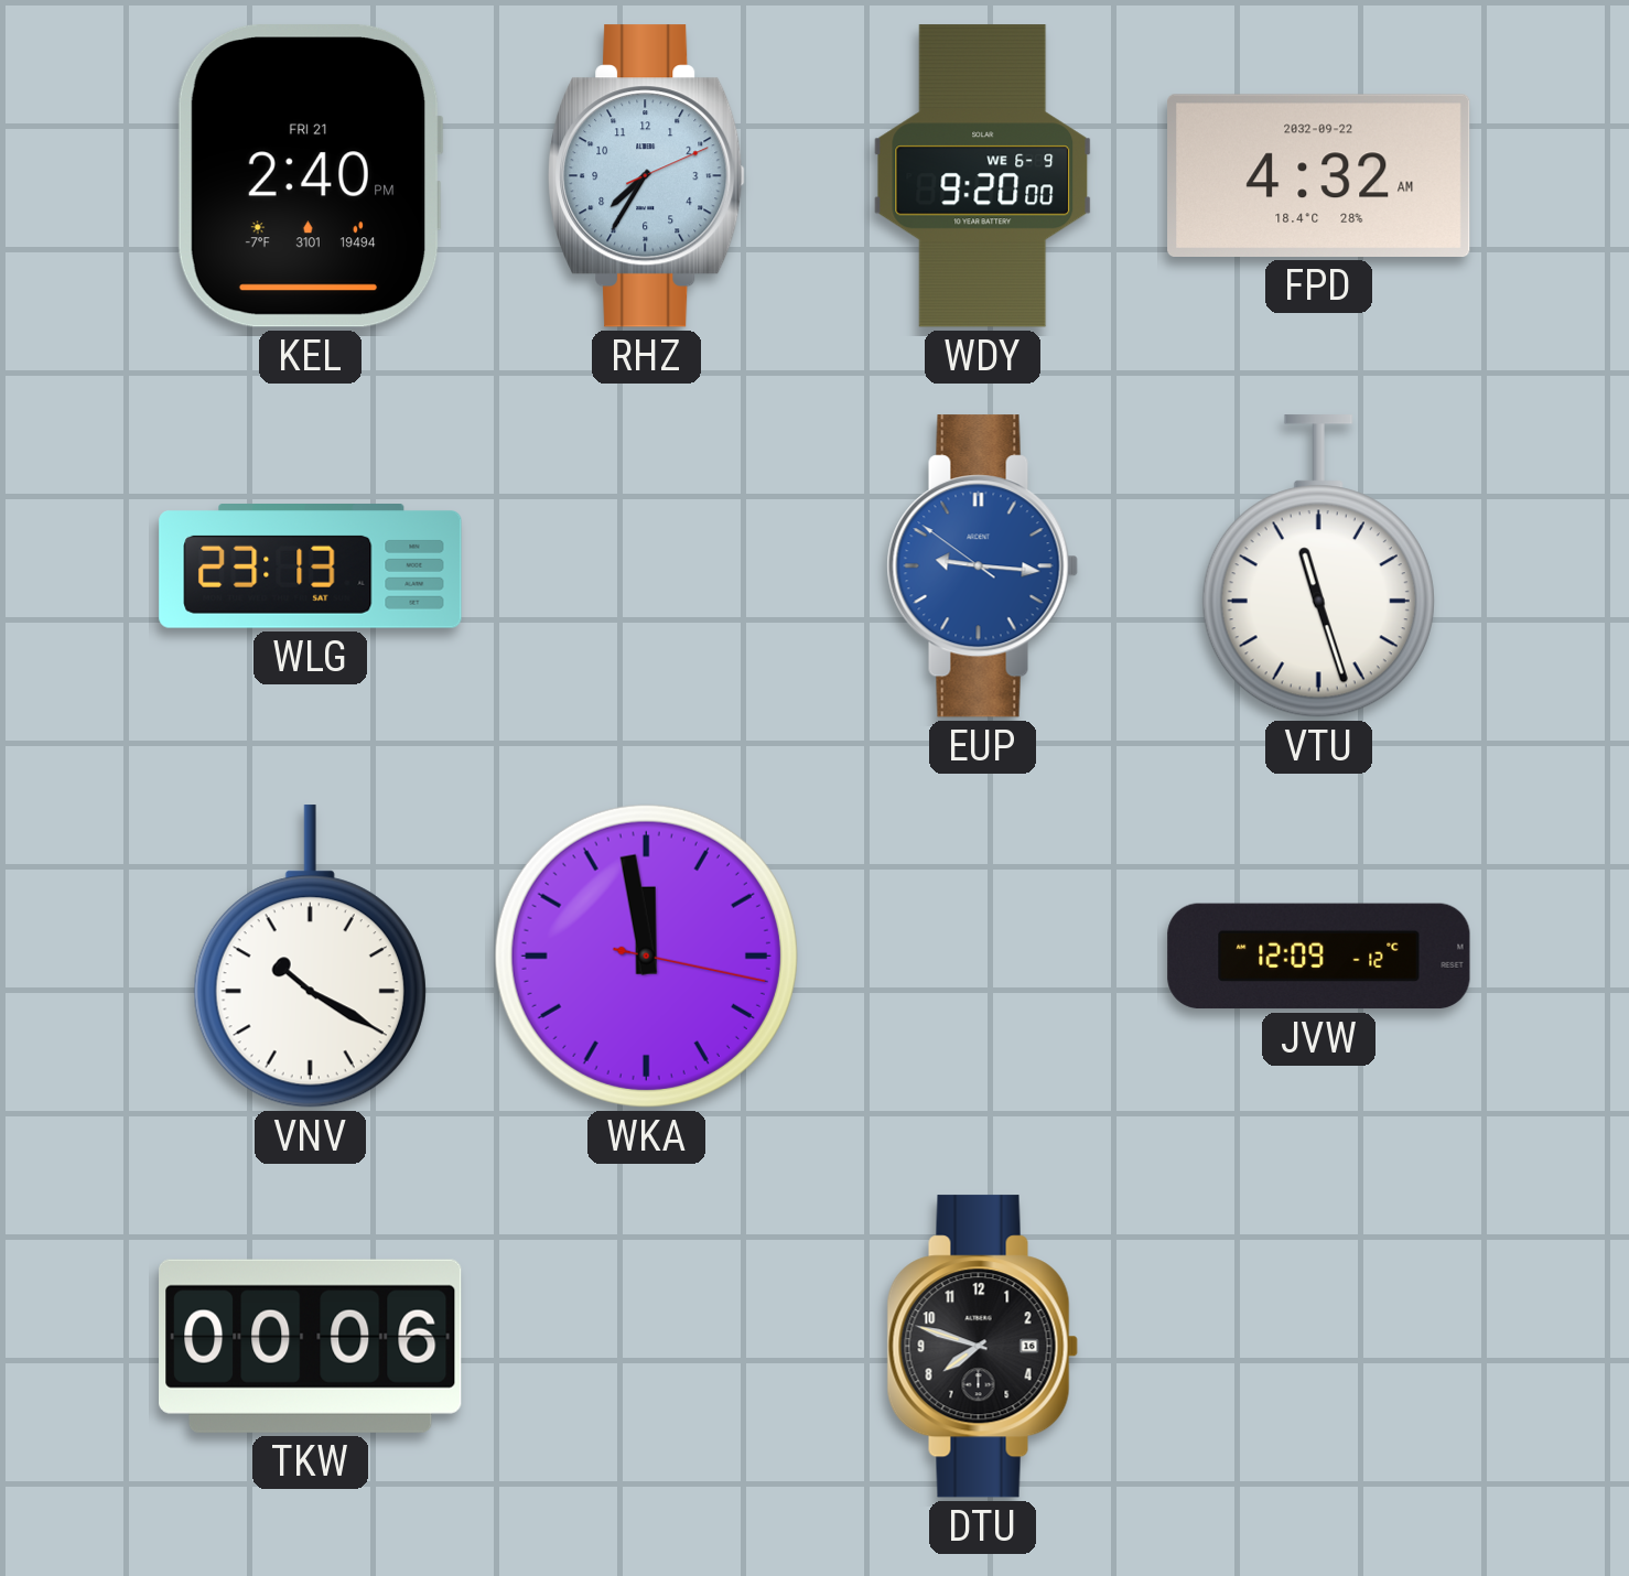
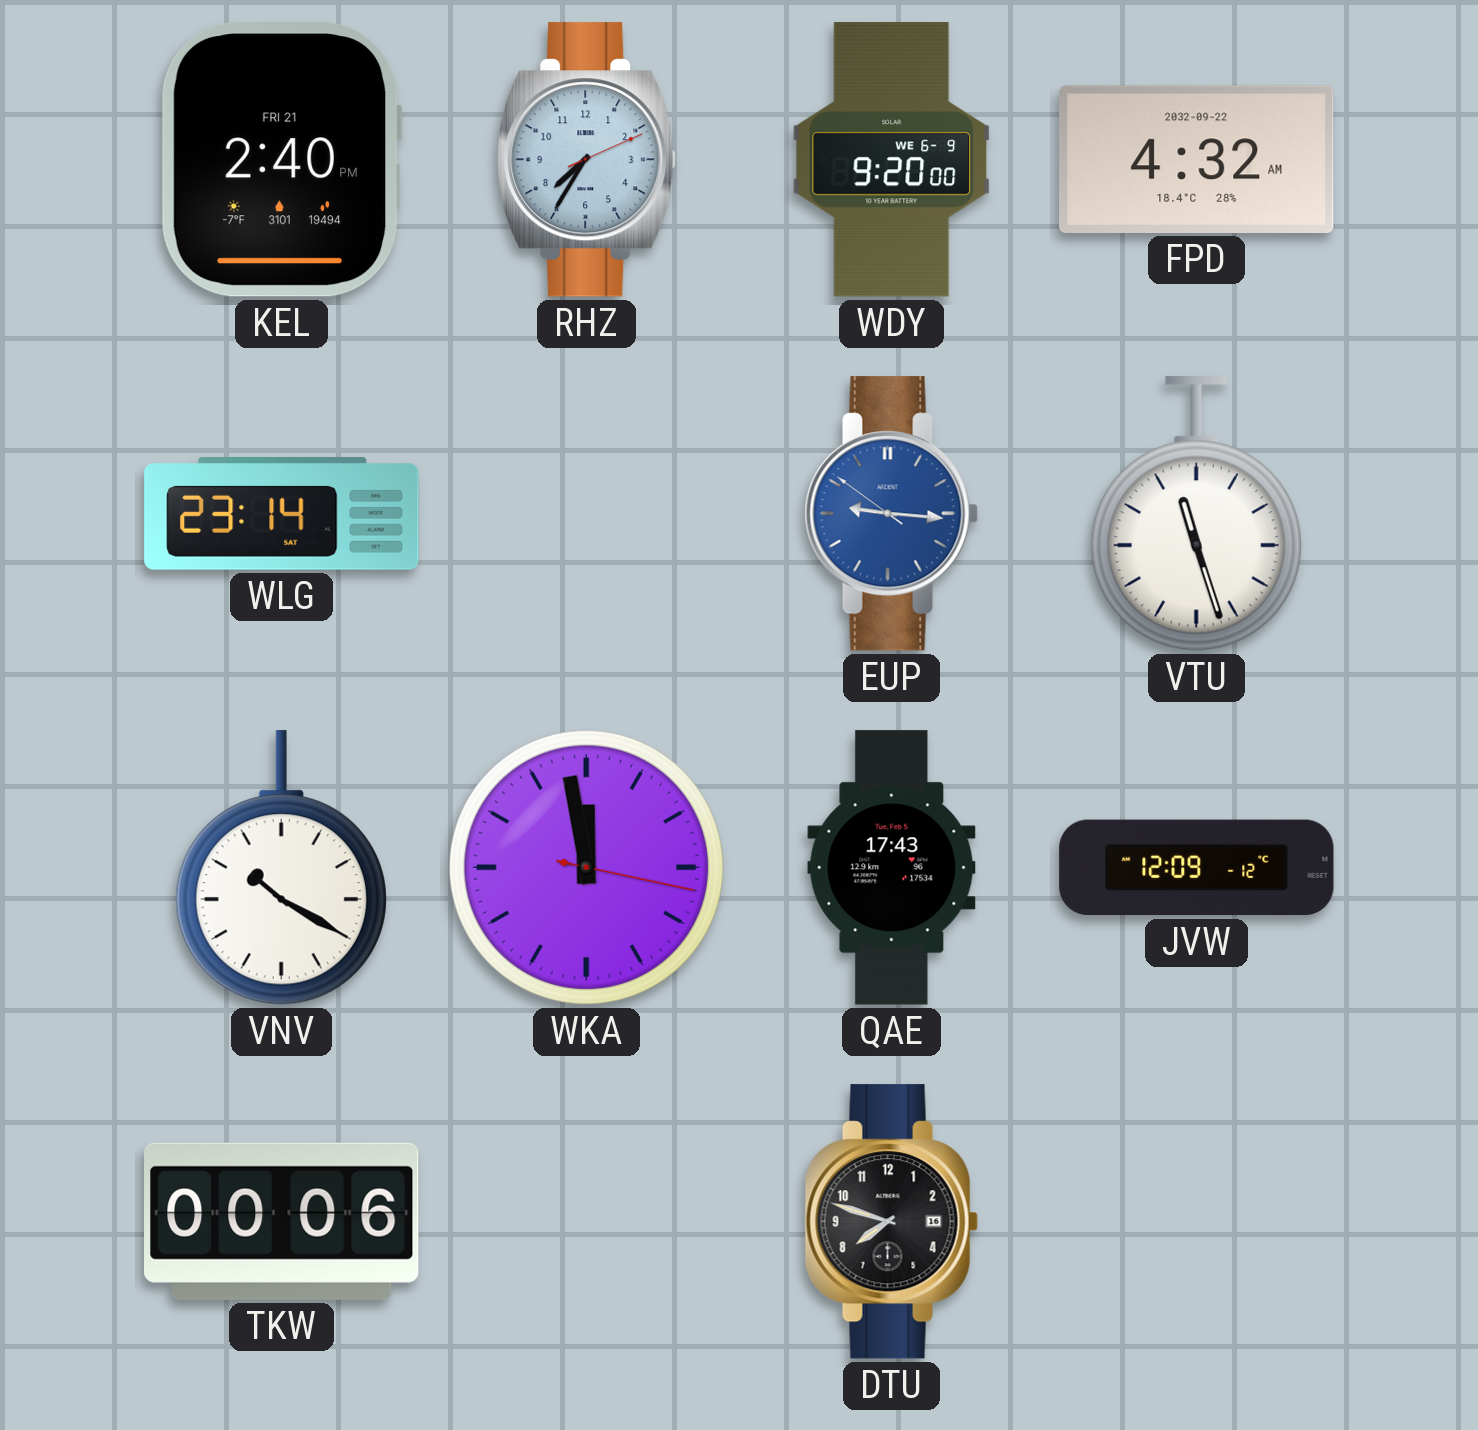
WLG: 23:13 -> 23:14
QAE: none -> 17:43
